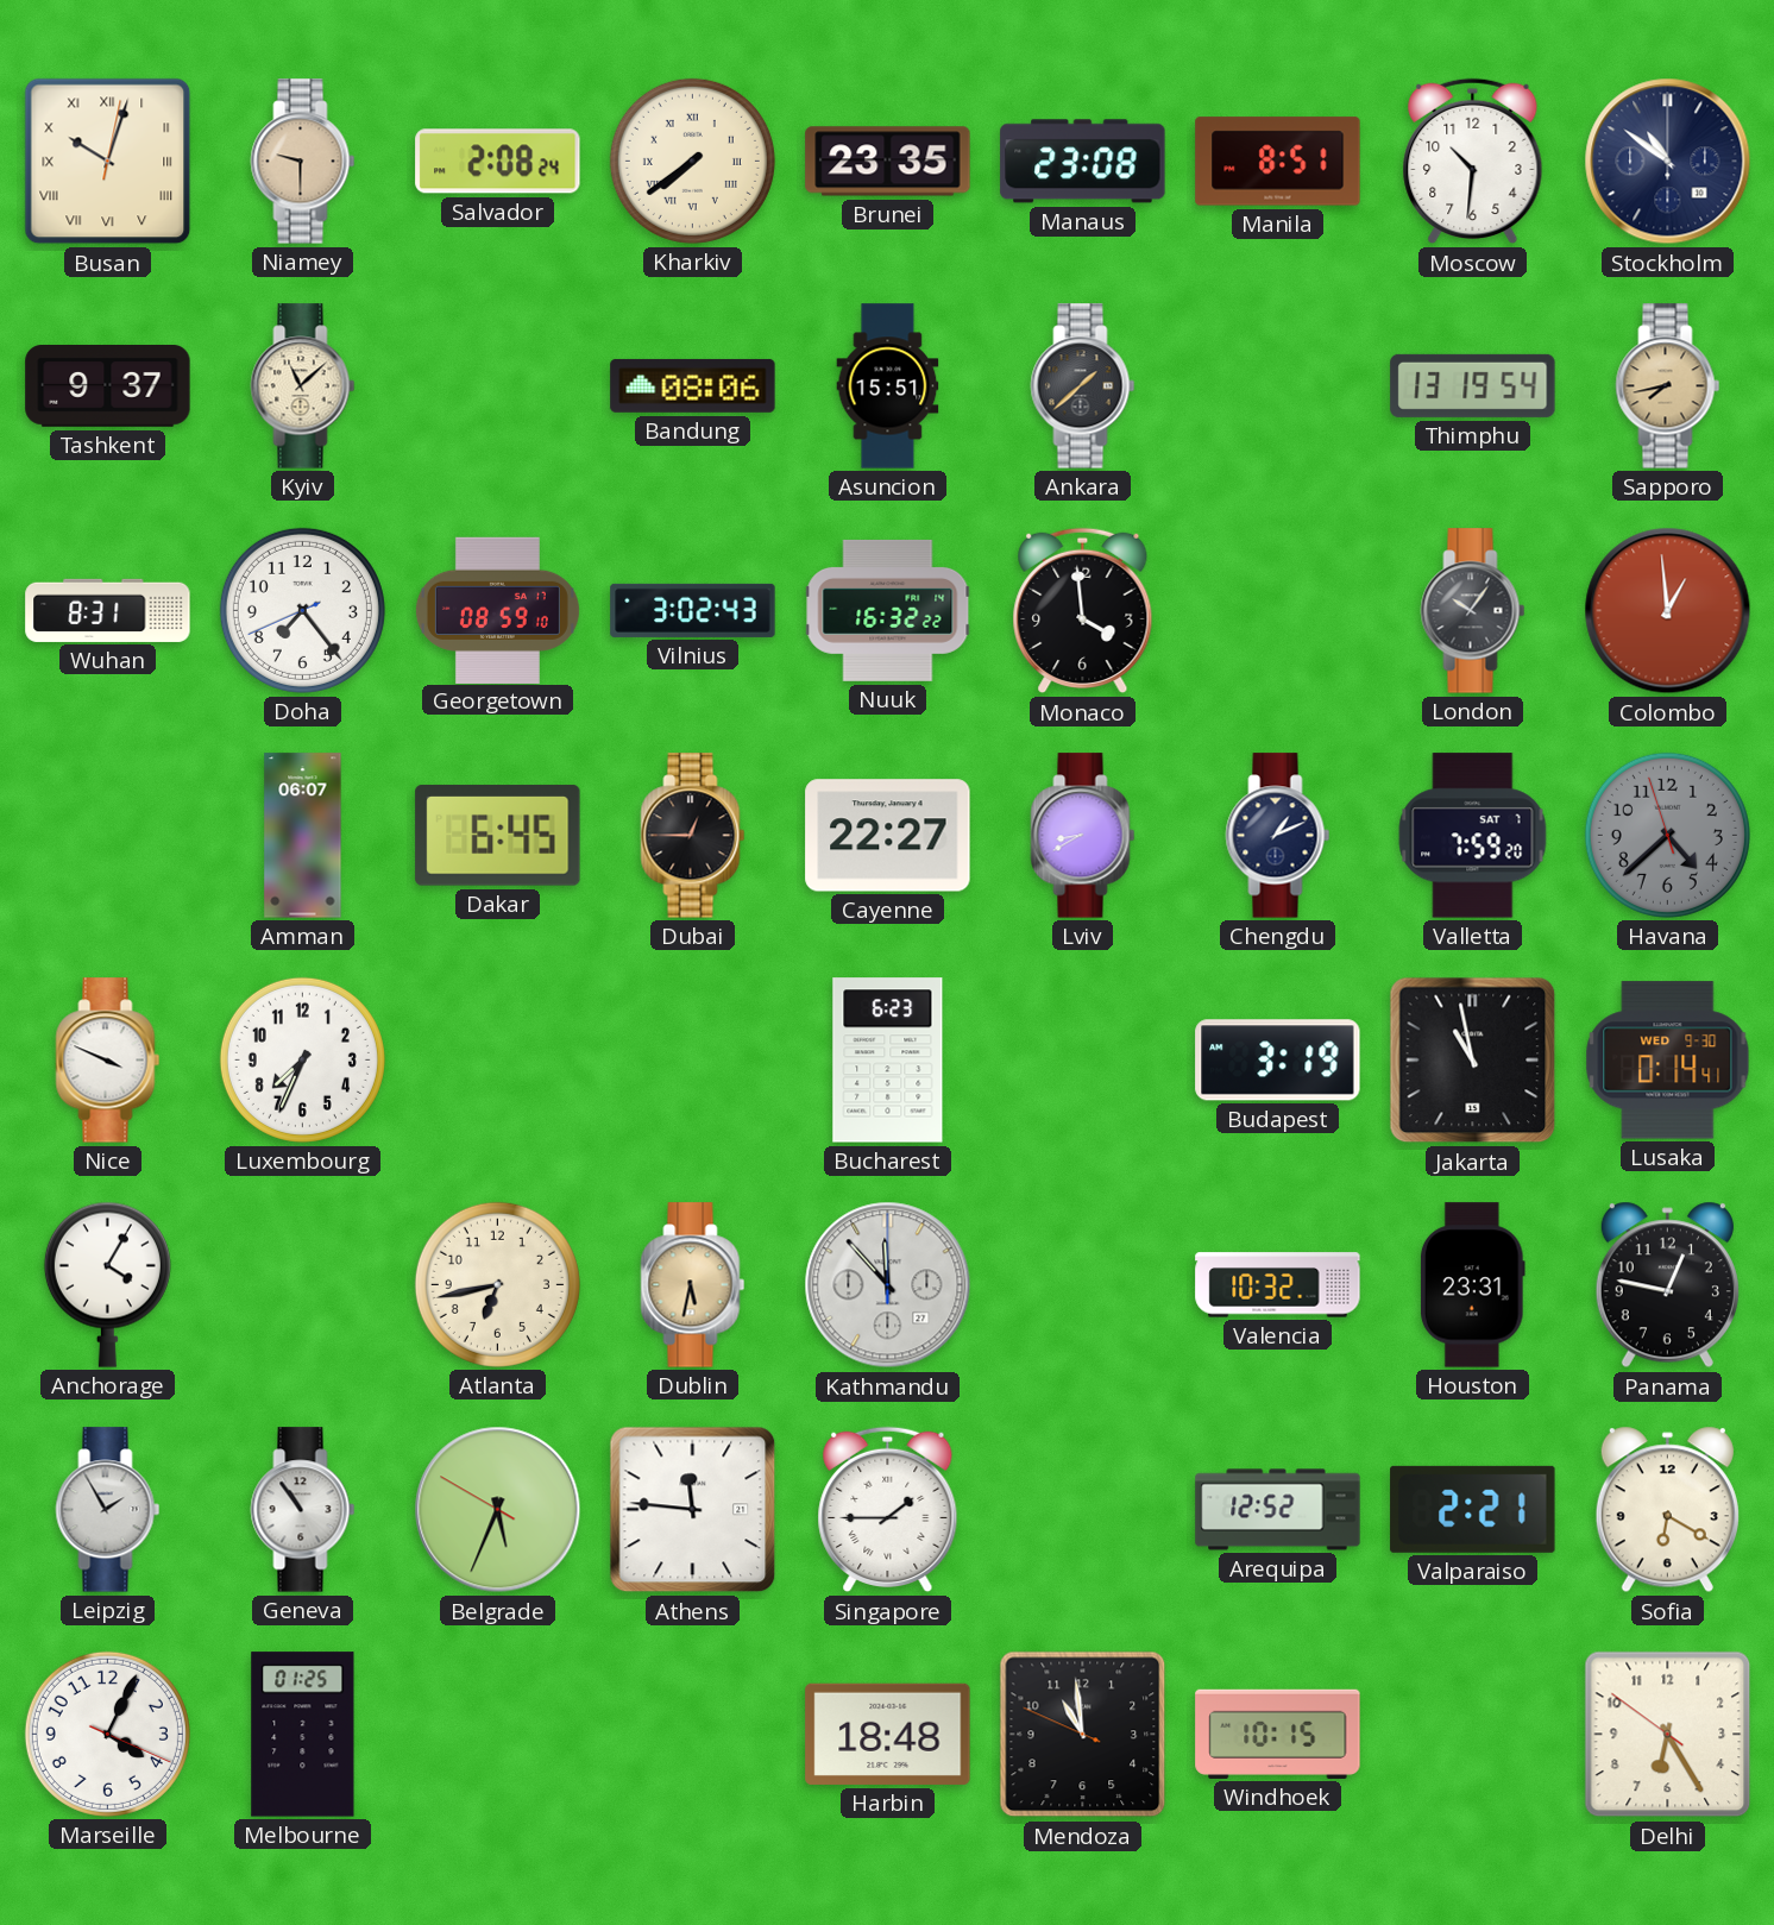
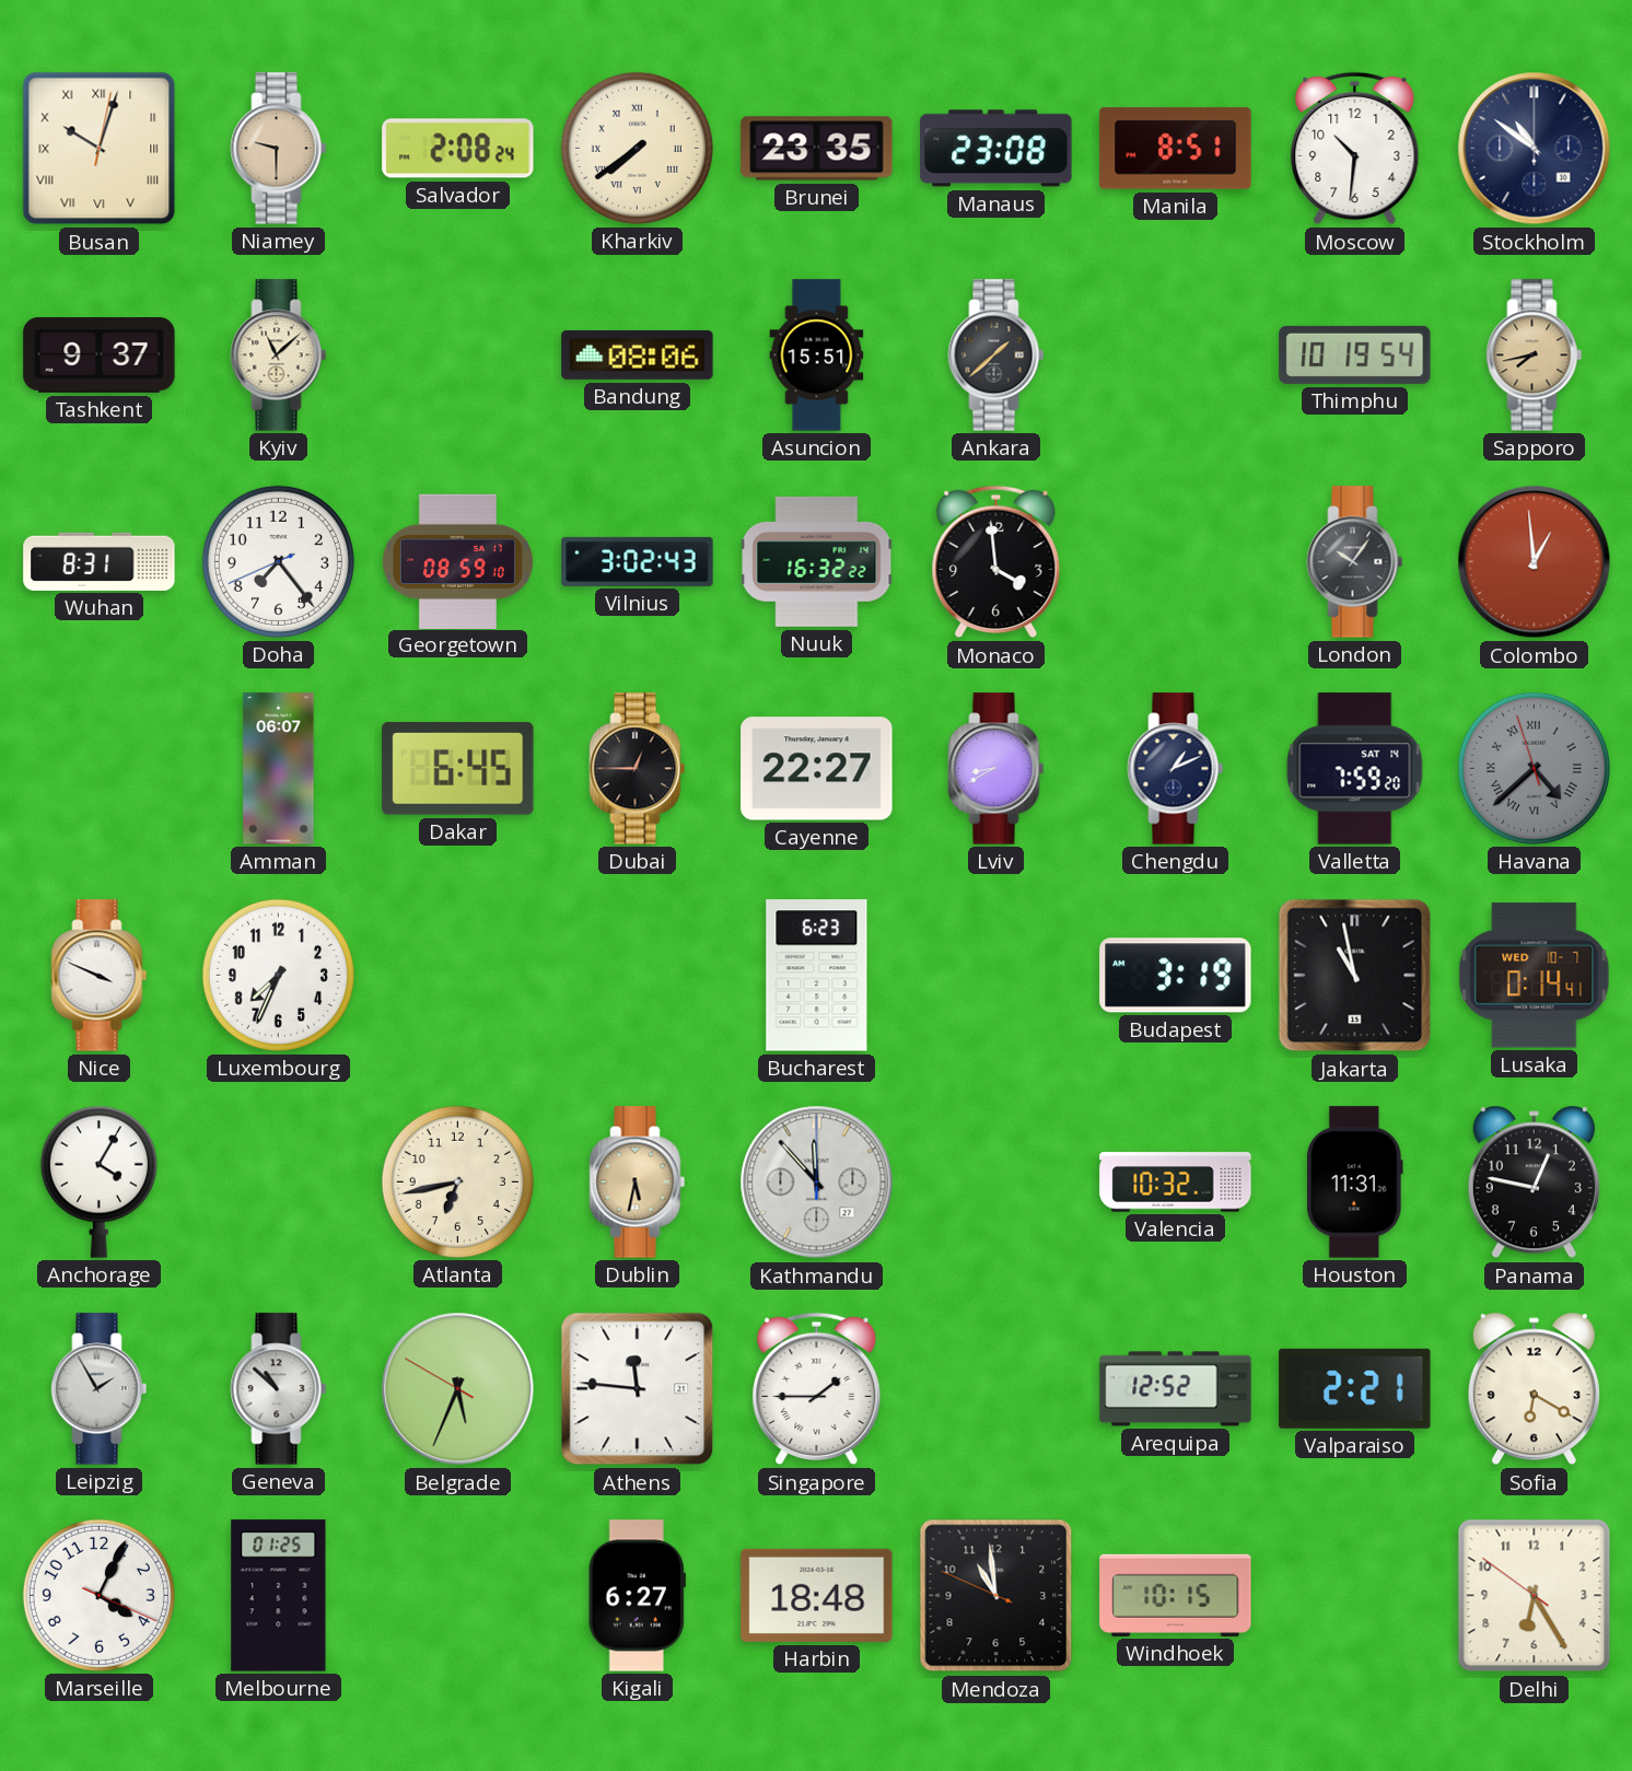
Thimphu: 13:19 -> 10:19
Valletta date: SAT 7 -> SAT 14
Havana numerals: Arabic -> Roman
Lusaka date: WED 9-30 -> WED 10-7
Houston: 23:31 -> 11:31
Geneva: 10:54 -> 10:52
Kigali: none -> 6:27
